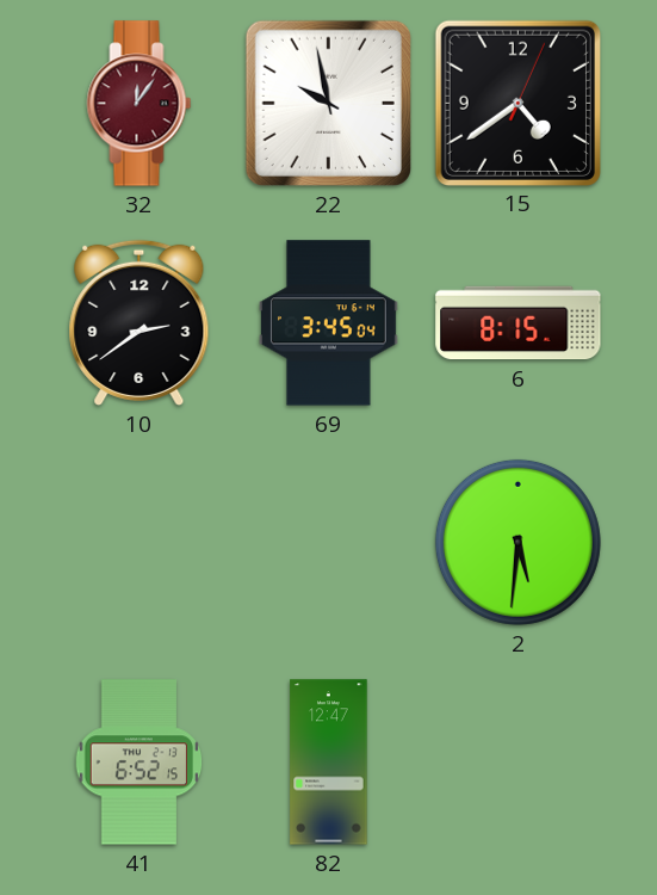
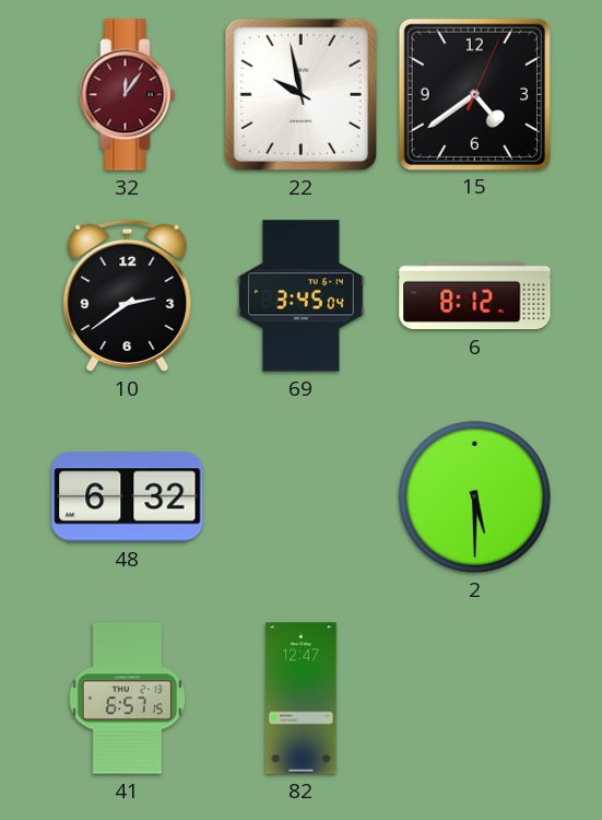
6: 8:15 -> 8:12
48: none -> 6:32
2: 5:31 -> 5:30
41: 6:52 -> 6:57
